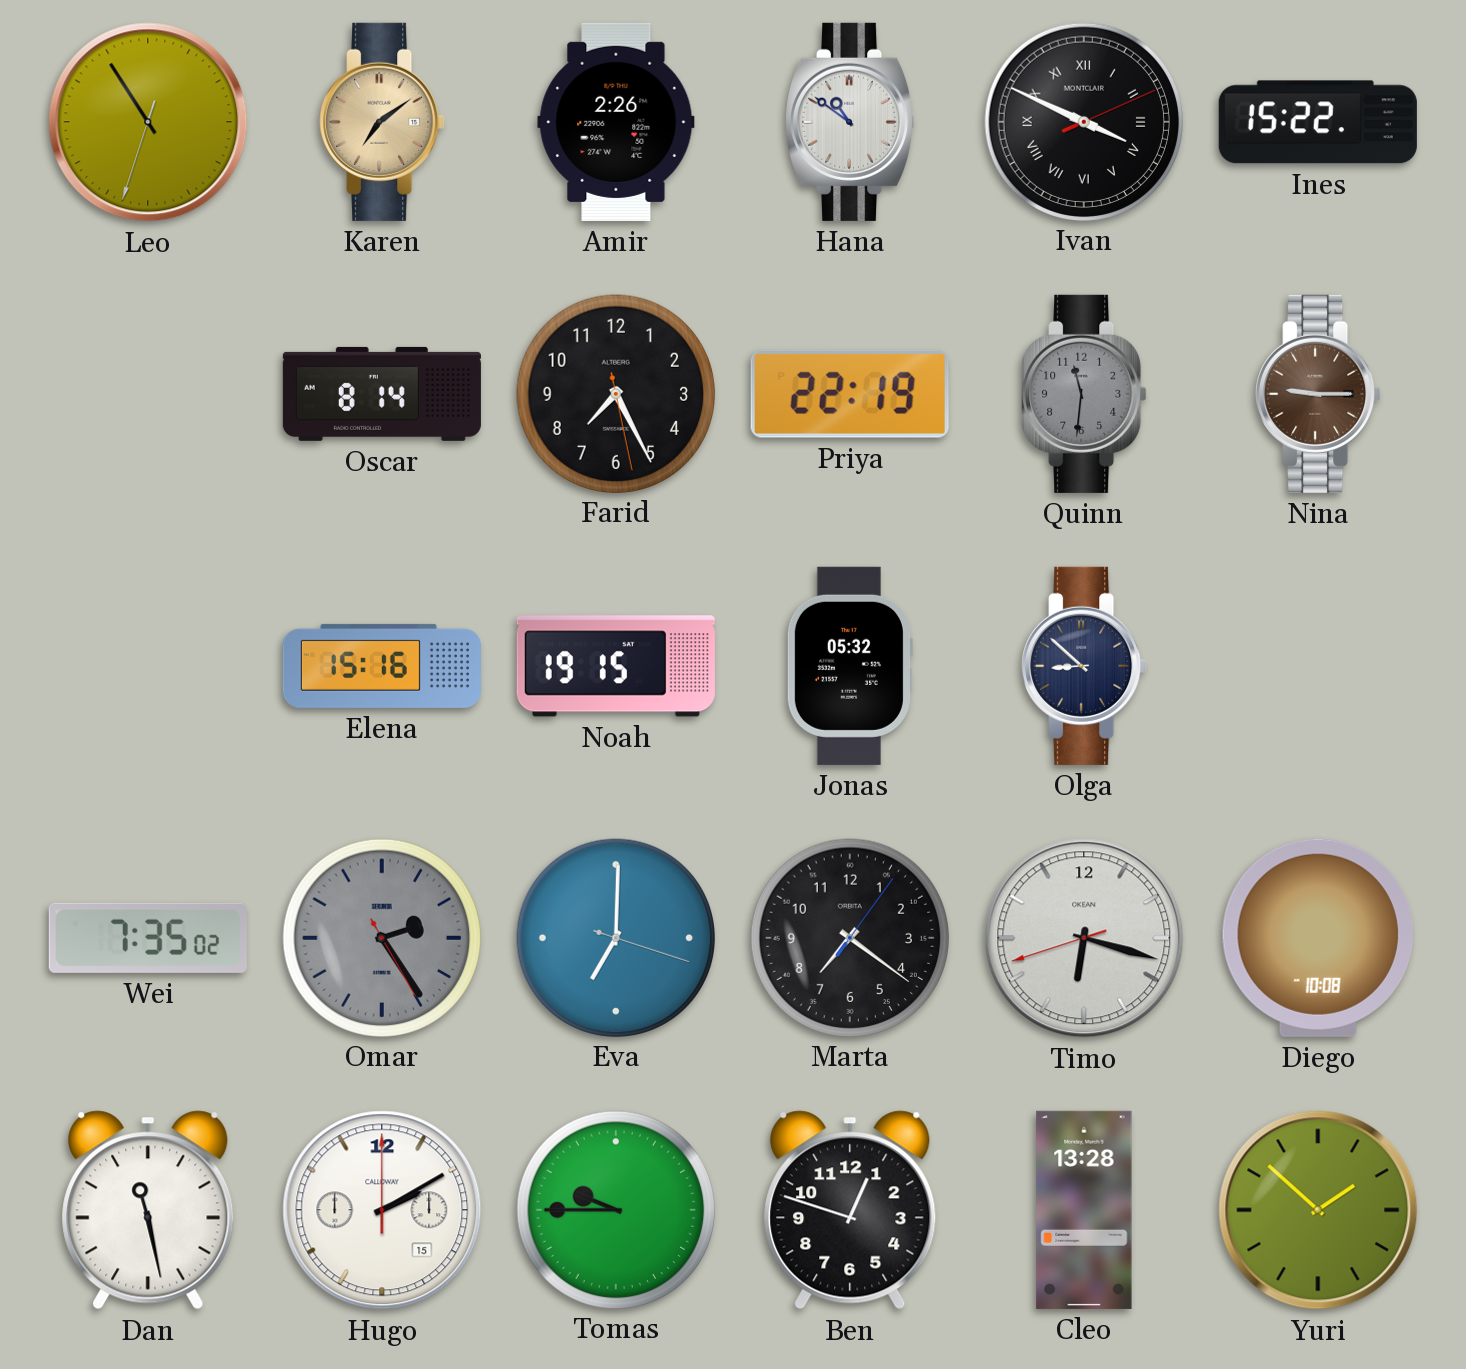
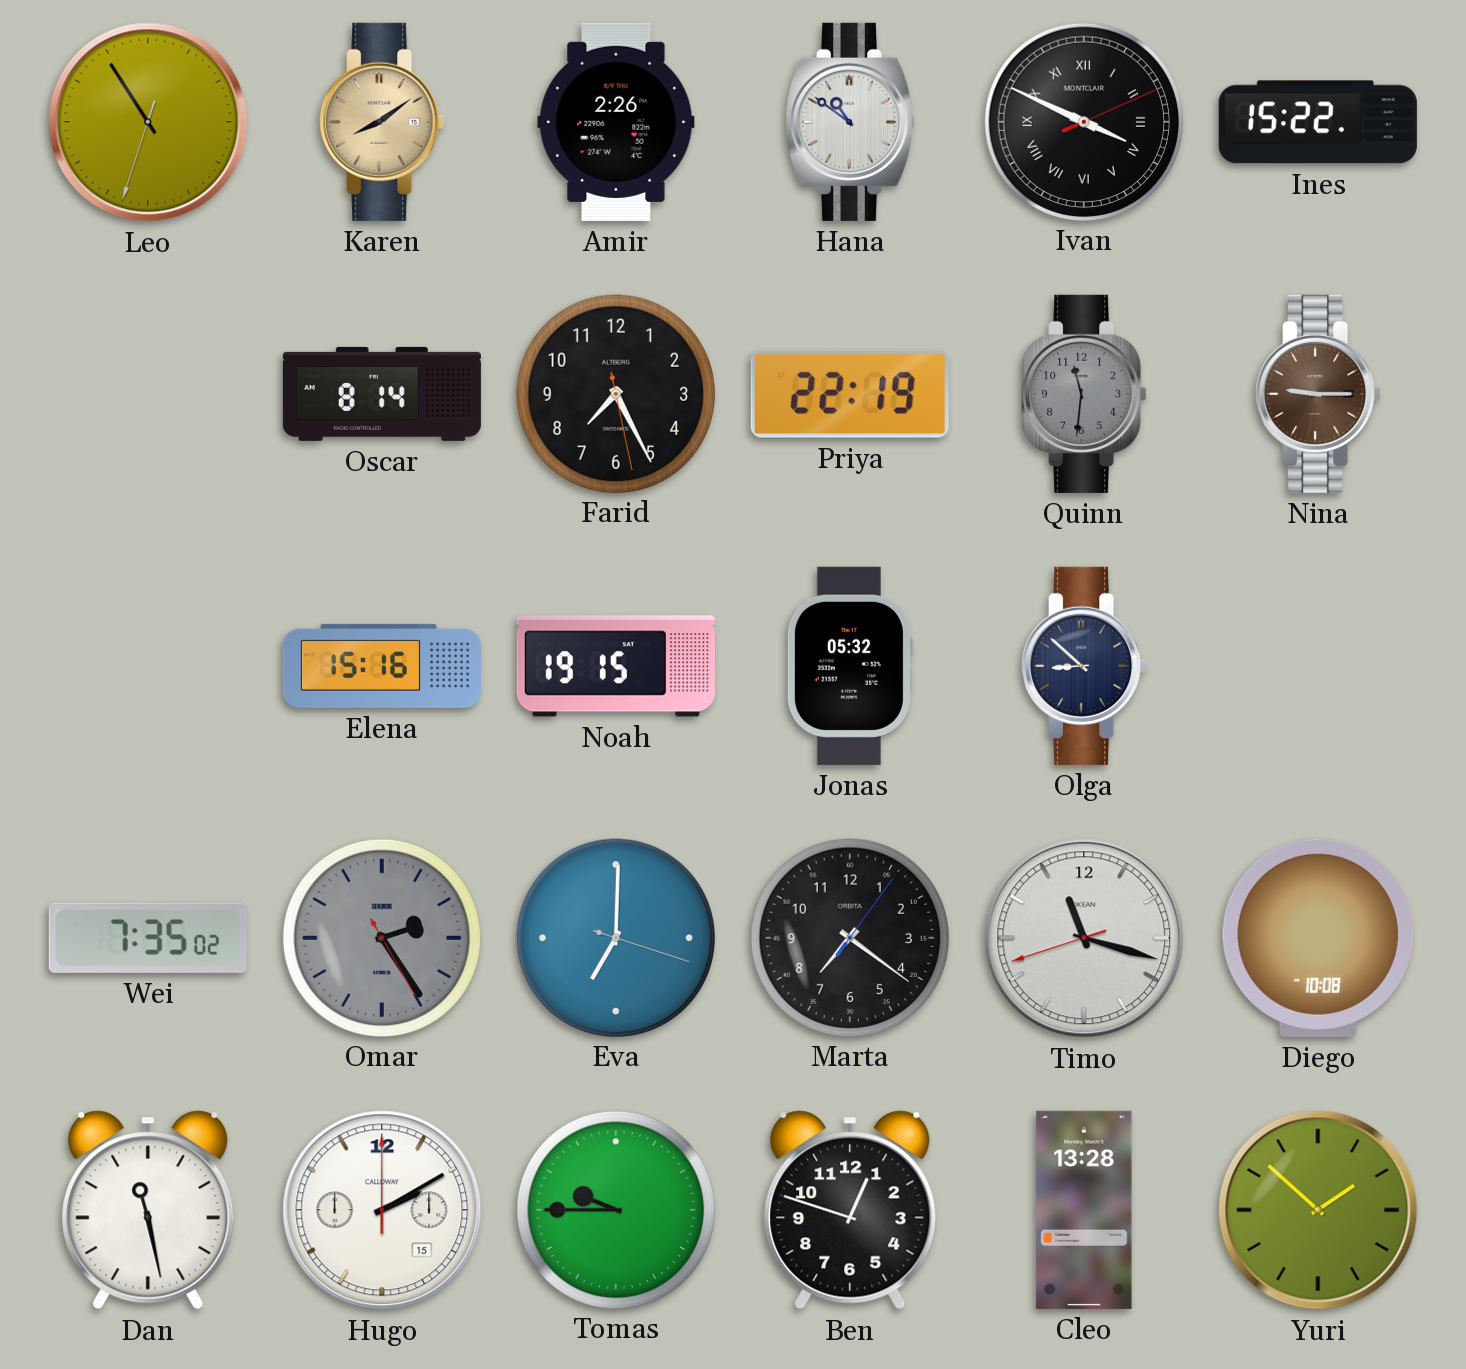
Karen: 7:09 -> 8:09
Timo: 6:17 -> 11:17
